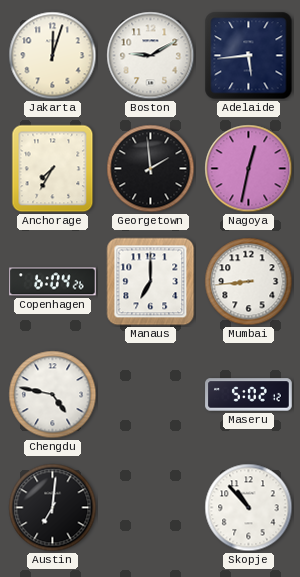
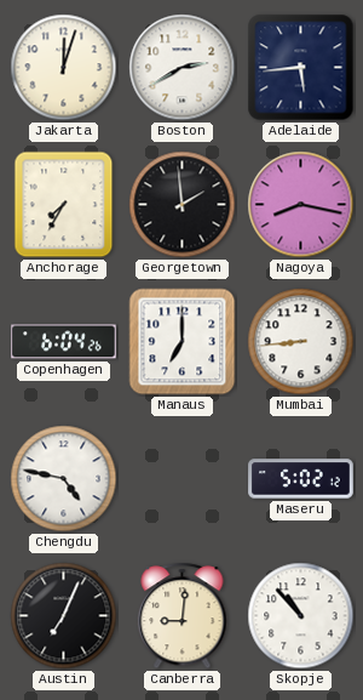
Boston: 9:10 -> 2:40
Nagoya: 12:32 -> 8:17
Austin: 7:01 -> 7:04
Canberra: none -> 9:01
